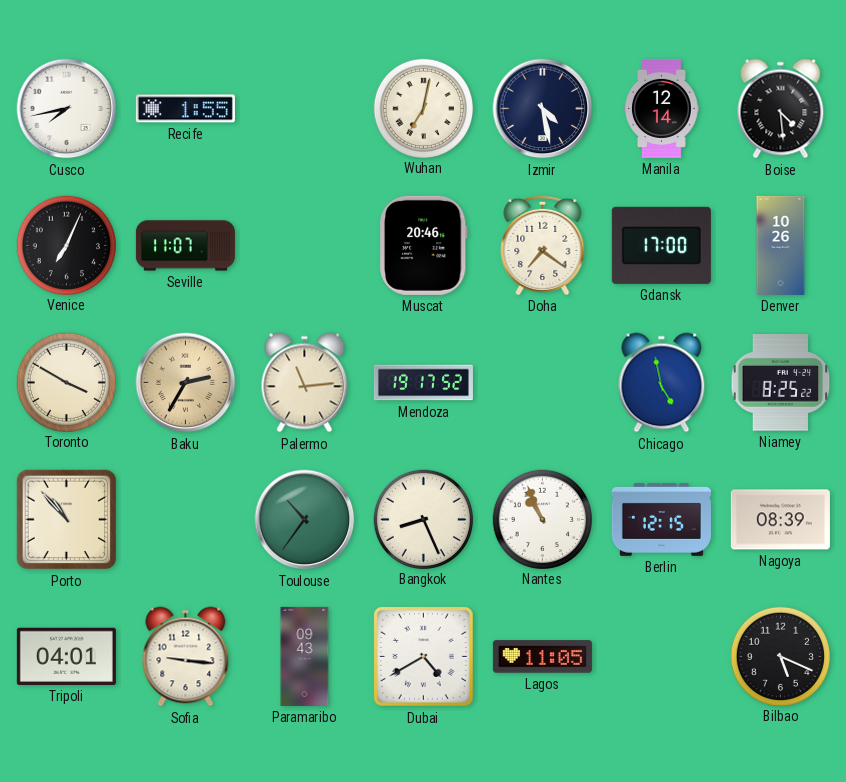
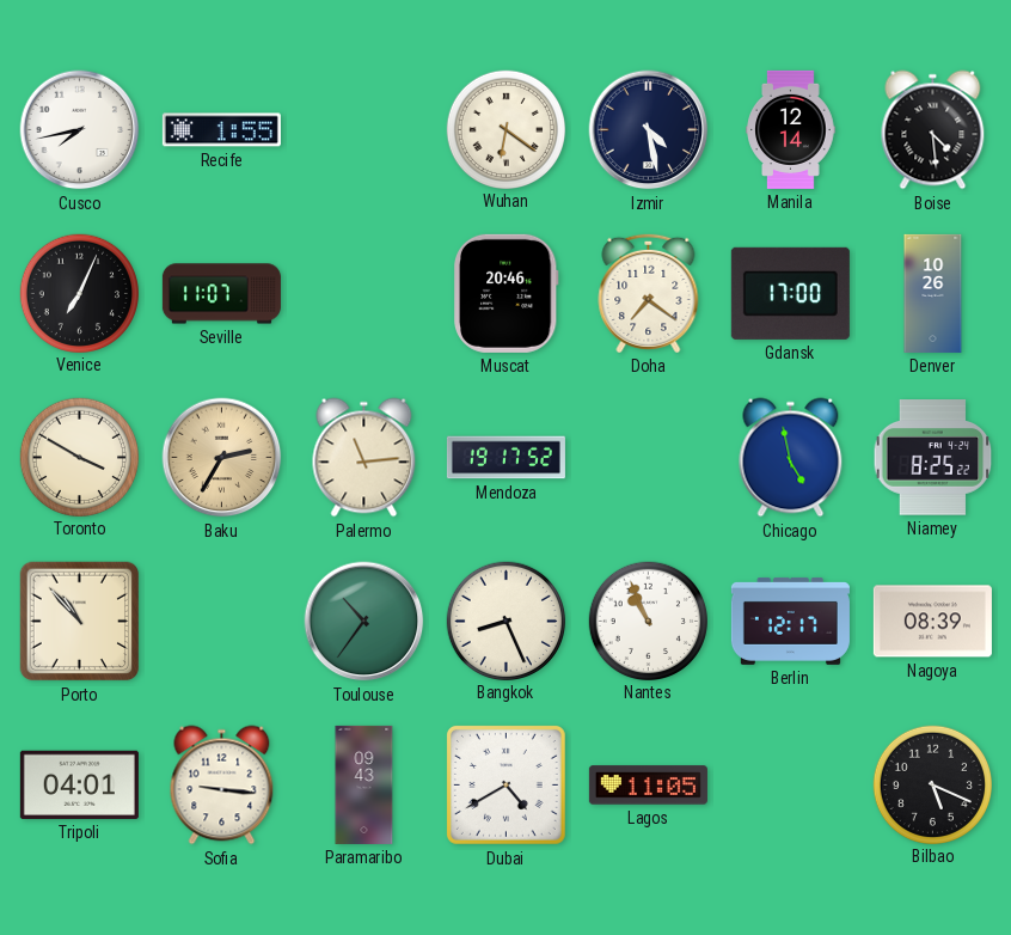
Wuhan: 7:02 -> 6:21
Berlin: 12:15 -> 12:17
